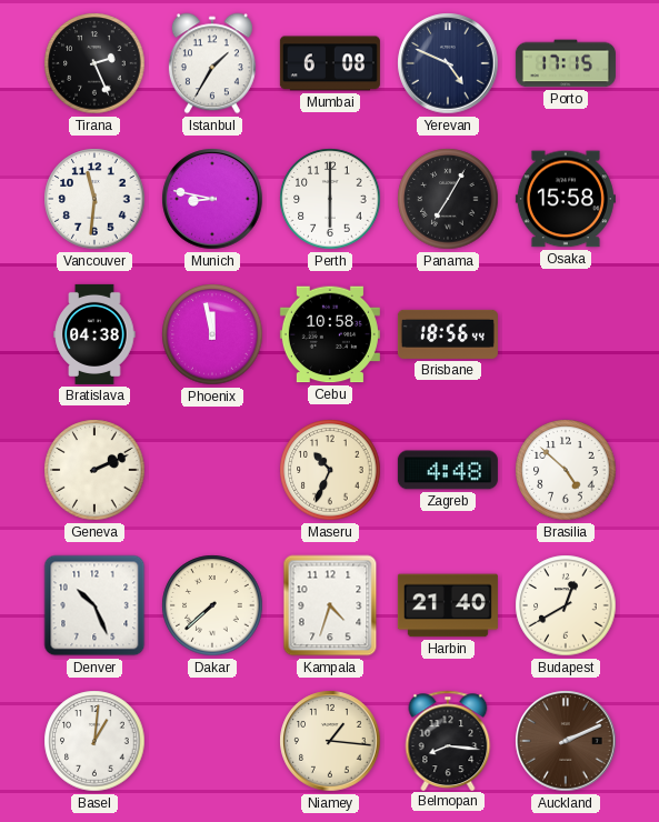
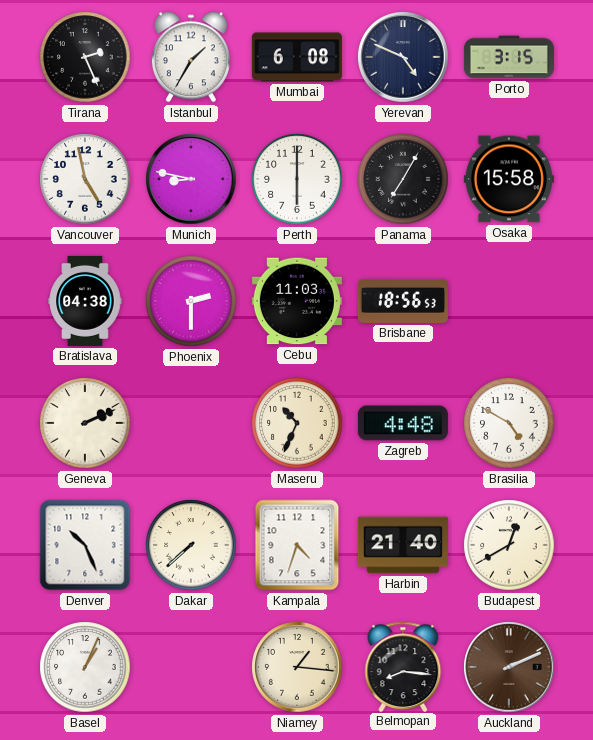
Porto: 17:15 -> 3:15
Vancouver: 11:31 -> 4:58
Phoenix: 11:58 -> 2:30
Cebu: 10:58 -> 11:03
Brisbane: 18:56:44 -> 18:56:53
Brasilia: 4:52 -> 4:50
Basel: 1:01 -> 1:04
